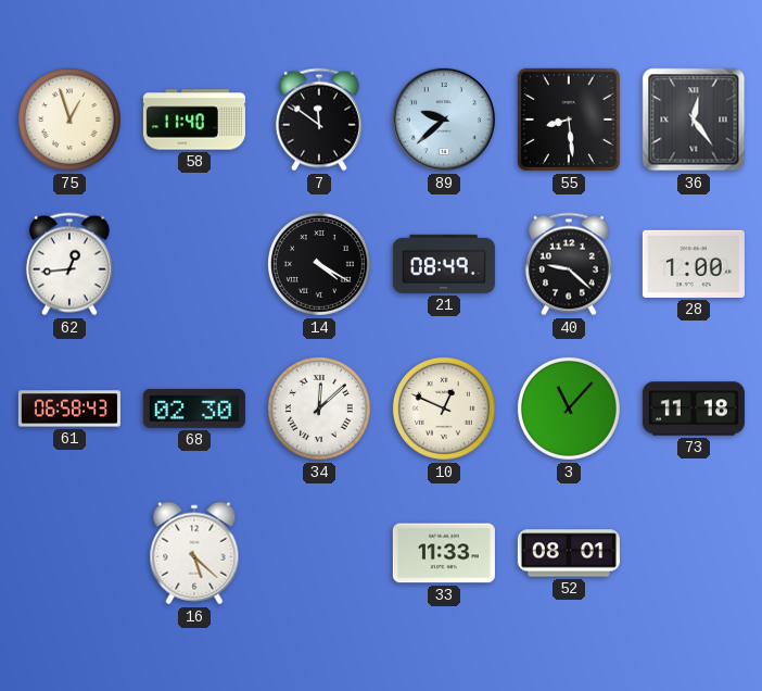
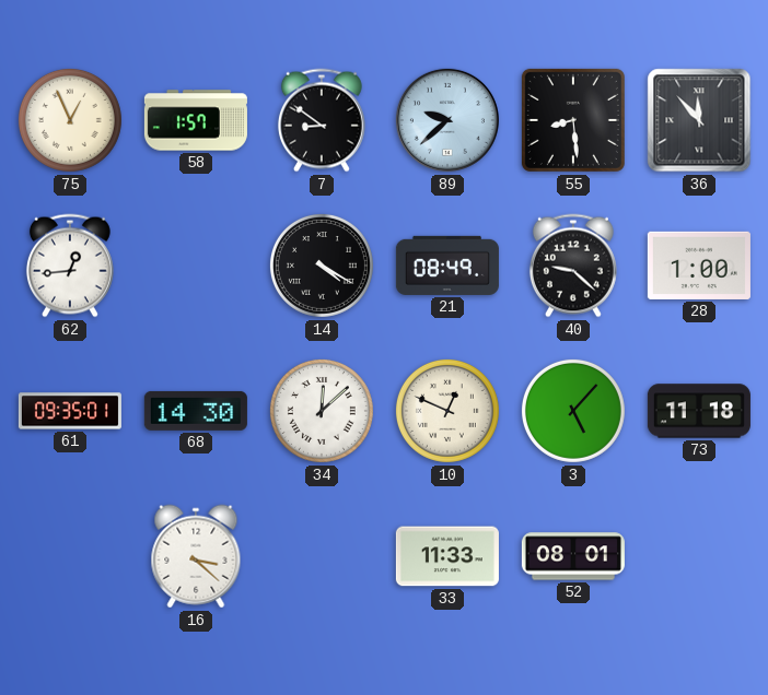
75: 12:57 -> 12:56
58: 11:40 -> 1:57
7: 11:51 -> 8:51
36: 12:24 -> 11:53
61: 06:58 -> 09:35
68: 02:30 -> 14:30
3: 11:07 -> 5:07
16: 5:22 -> 3:22
